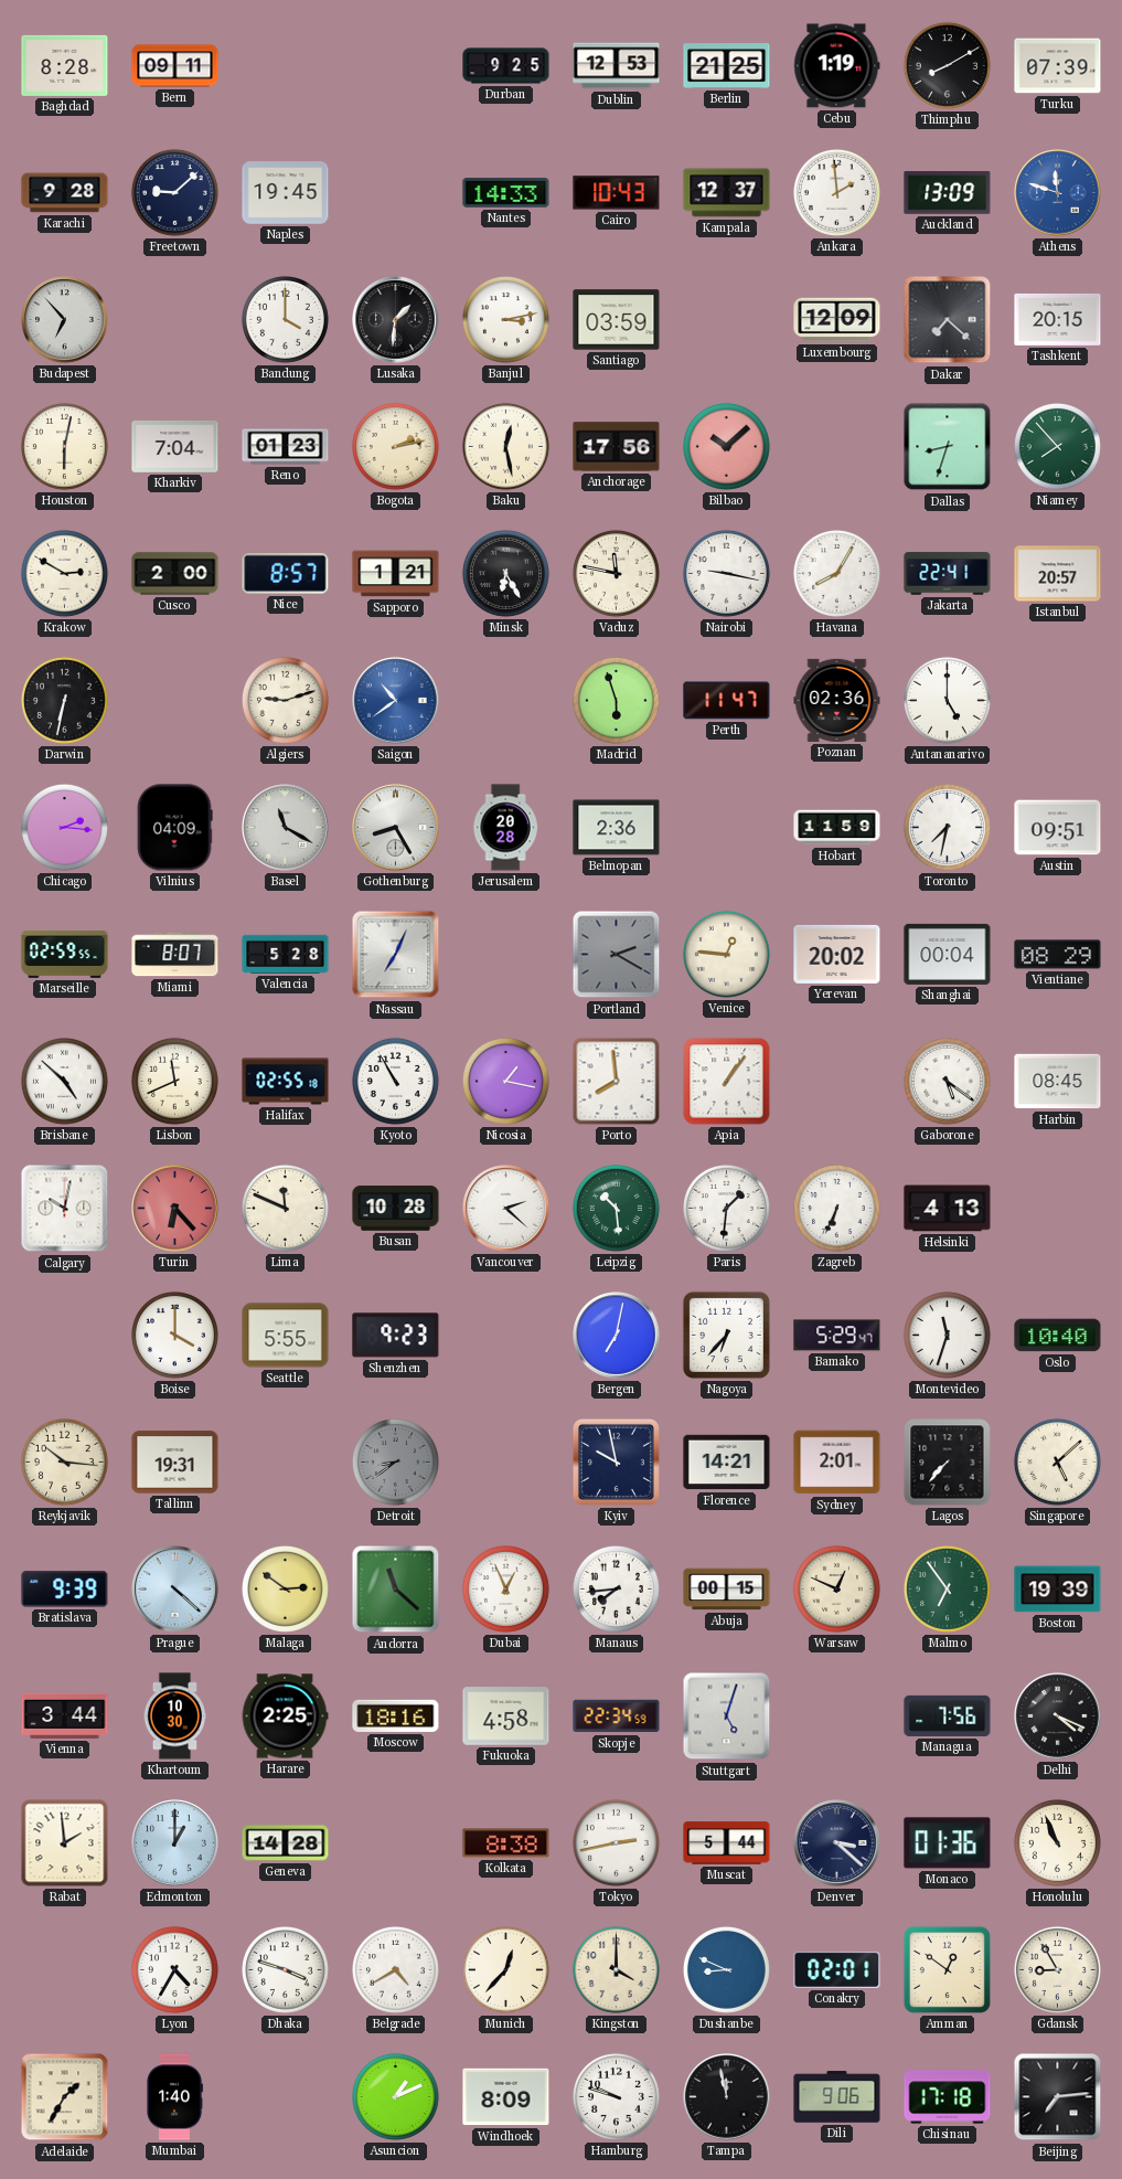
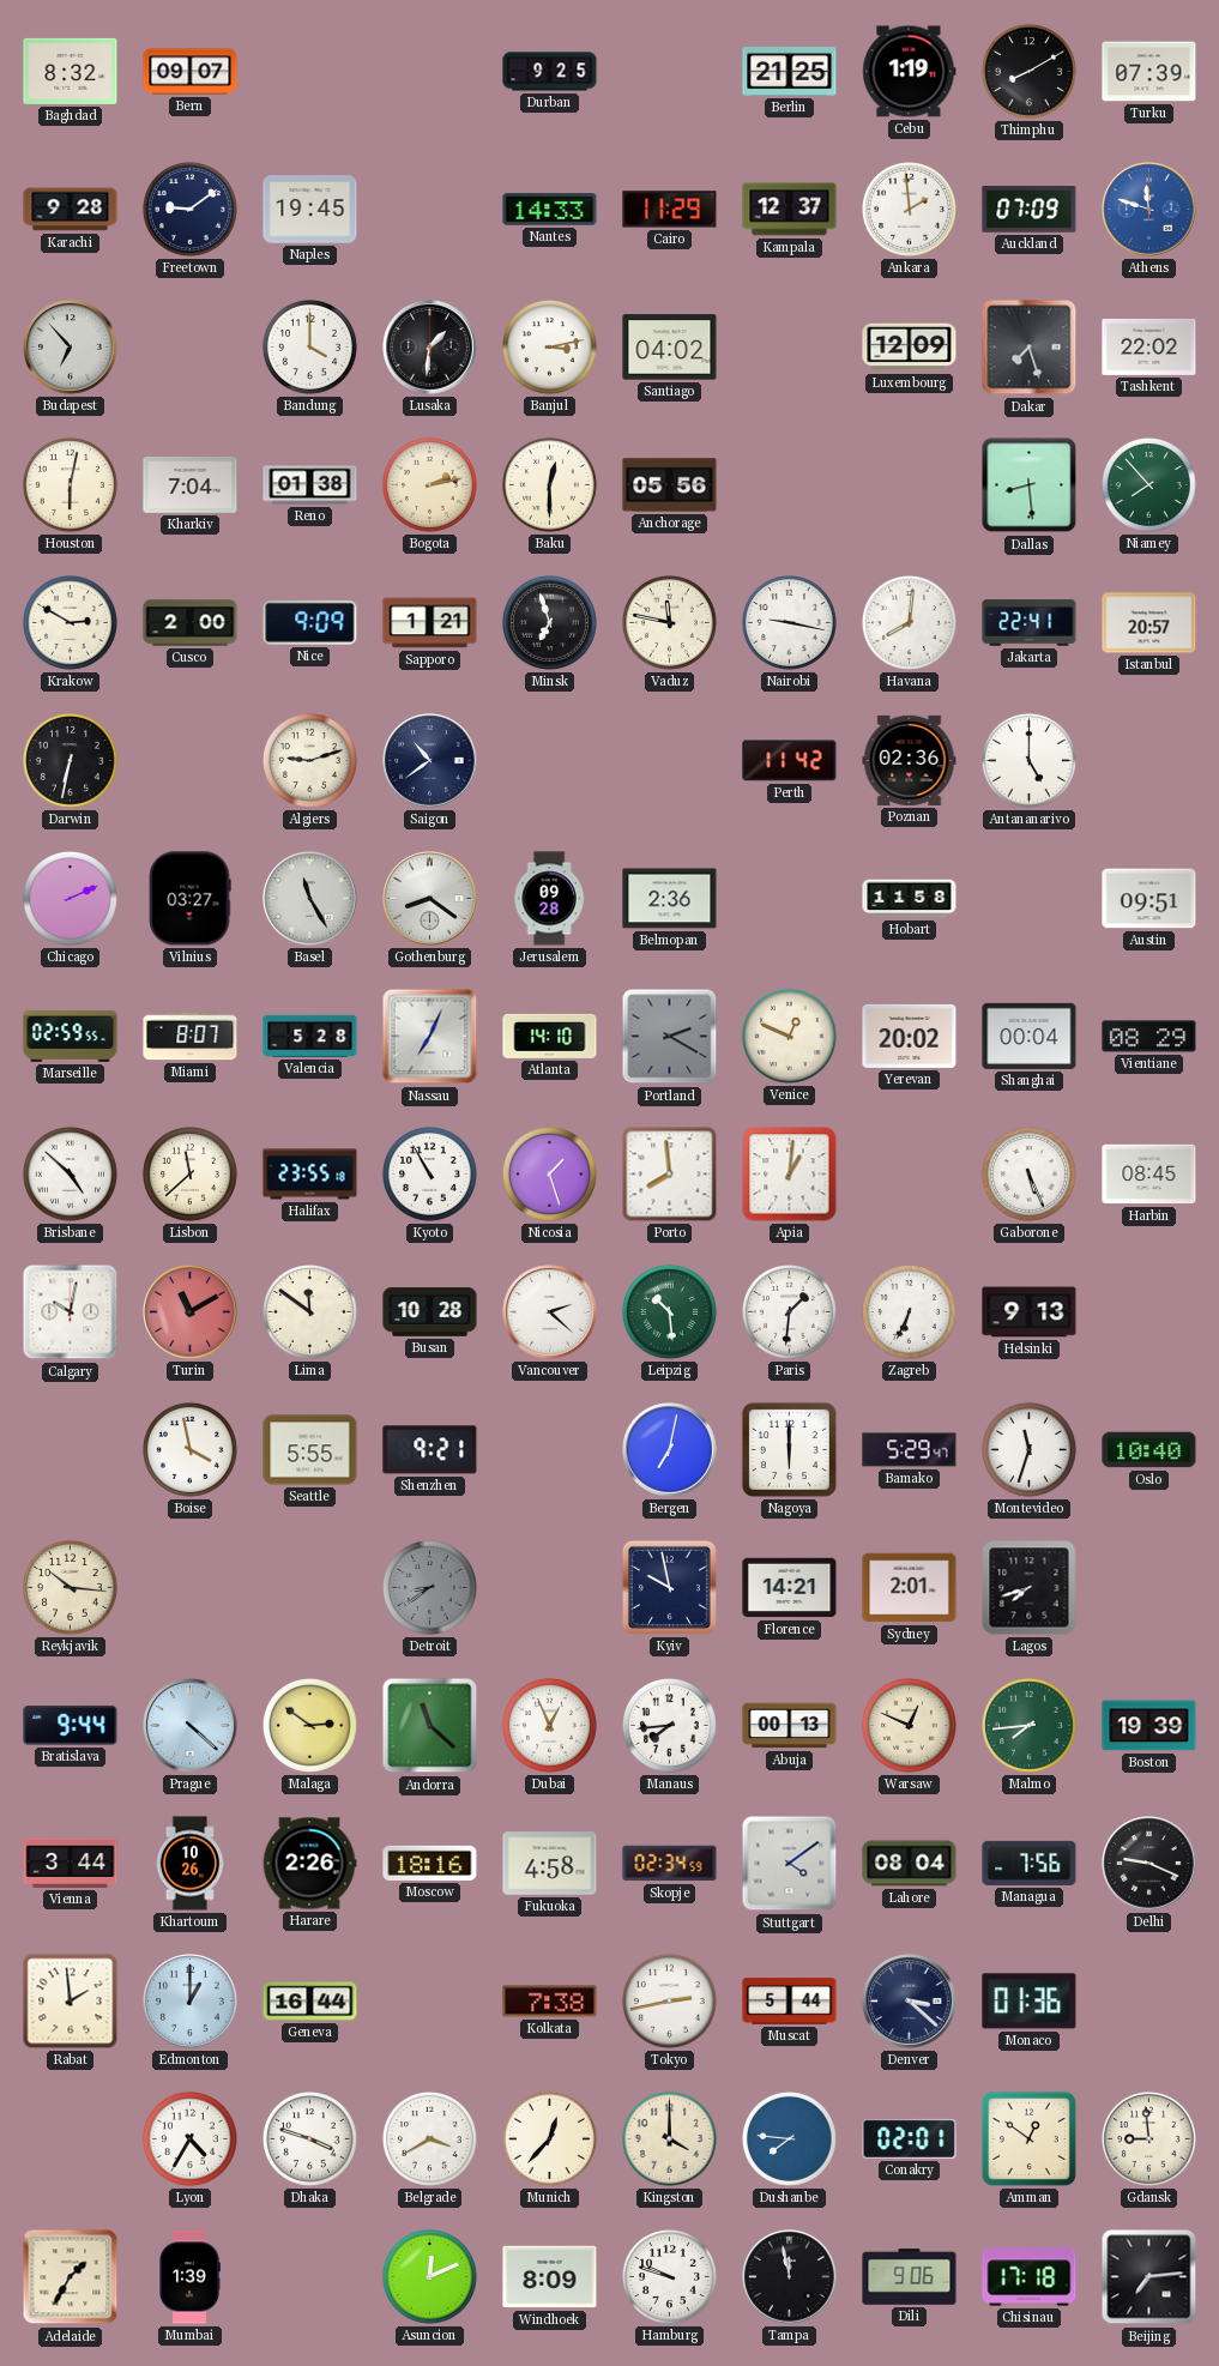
Baghdad: 8:28 -> 8:32
Bern: 09:11 -> 09:07
Dublin: 12:53 -> none
Freetown: 9:08 -> 9:09
Cairo: 10:43 -> 11:29
Auckland: 13:09 -> 07:09
Santiago: 03:59 -> 04:02
Dakar: 7:22 -> 7:27
Tashkent: 20:15 -> 22:02
Reno: 01:23 -> 01:38
Baku: 12:28 -> 12:30
Anchorage: 17:56 -> 05:56
Bilbao: 10:08 -> none
Dallas: 8:33 -> 8:29
Nice: 8:57 -> 9:09
Minsk: 6:25 -> 6:57
Havana: 8:05 -> 8:01
Saigon dial: blue -> navy
Madrid: 5:57 -> none
Perth: 11:47 -> 11:42
Chicago: 2:16 -> 2:11
Vilnius: 04:09 -> 03:27
Basel: 11:20 -> 11:25
Gothenburg: 8:25 -> 8:21
Jerusalem: 20:28 -> 09:28
Hobart: 11:59 -> 11:58
Toronto: 7:32 -> none
Atlanta: none -> 14:10
Venice: 12:46 -> 12:49
Lisbon: 11:41 -> 11:38
Halifax: 02:55 -> 23:55
Nicosia: 1:17 -> 1:27
Apia: 1:06 -> 1:01
Gaborone: 5:21 -> 5:26
Turin: 6:23 -> 11:10
Lima: 11:49 -> 11:51
Helsinki: 4:13 -> 9:13
Boise: 4:00 -> 3:58
Shenzhen: 9:23 -> 9:21
Nagoya: 6:37 -> 6:00
Tallinn: 19:31 -> none
Lagos: 7:37 -> 7:42
Singapore: 5:08 -> none
Bratislava: 9:39 -> 9:44
Abuja: 00:15 -> 00:13
Malmo: 6:54 -> 7:44
Khartoum: 10:30 -> 10:26
Harare: 2:25 -> 2:26
Skopje: 22:34 -> 02:34
Stuttgart: 5:03 -> 4:09
Lahore: none -> 08:04
Delhi: 4:19 -> 9:19
Geneva: 14:28 -> 16:44
Kolkata: 8:38 -> 7:38
Honolulu: 10:56 -> none
Belgrade: 4:40 -> 3:40
Dushanbe: 8:49 -> 7:46
Gdansk: 8:55 -> 8:59
Mumbai: 1:40 -> 1:39
Asuncion: 1:11 -> 12:11
